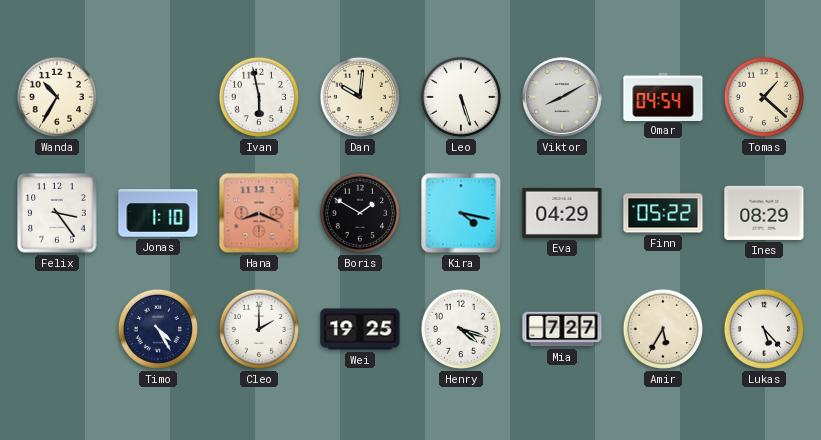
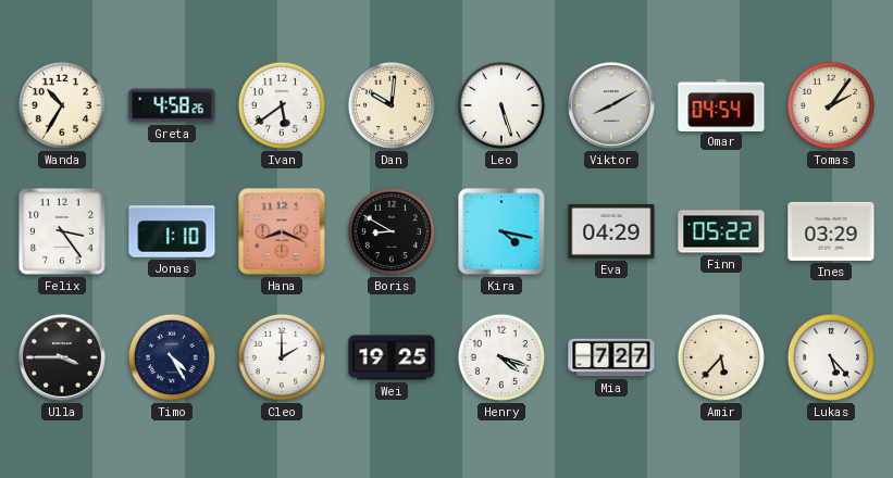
Greta: none -> 4:58
Ivan: 5:58 -> 5:39
Tomas: 1:22 -> 2:06
Boris: 1:50 -> 8:50
Ines: 08:29 -> 03:29
Ulla: none -> 3:45
Amir: 5:35 -> 5:37
